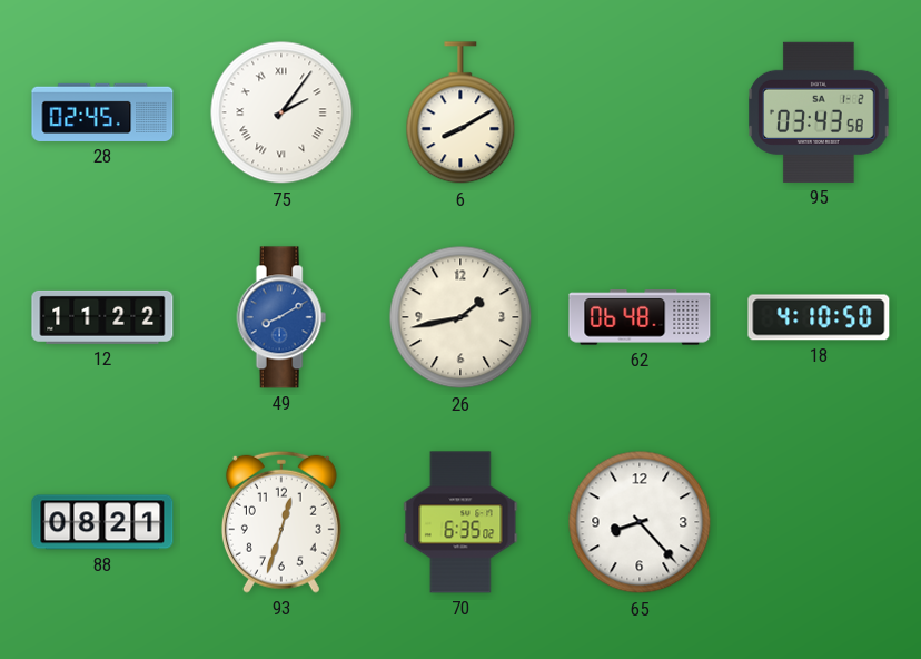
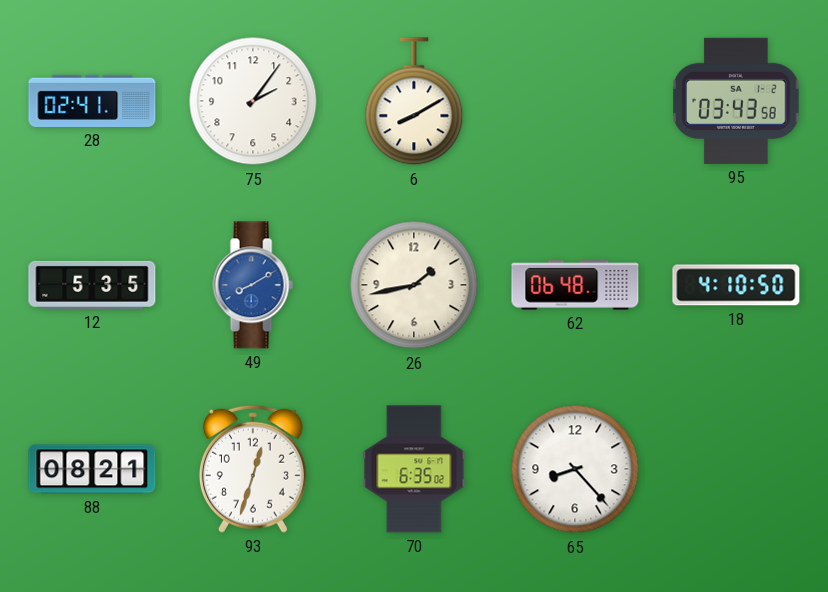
28: 02:45 -> 02:41
75 numerals: Roman -> Arabic
12: 11:22 -> 5:35
